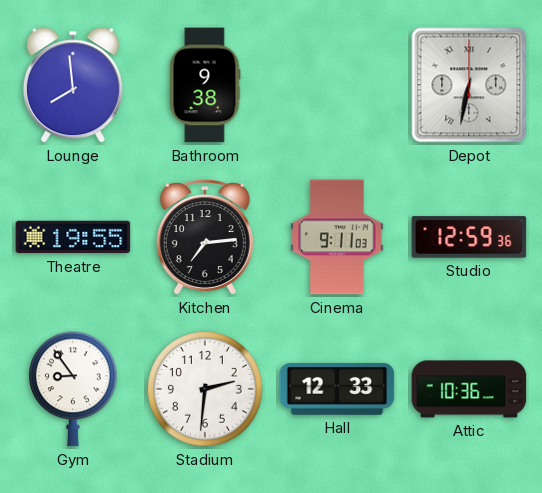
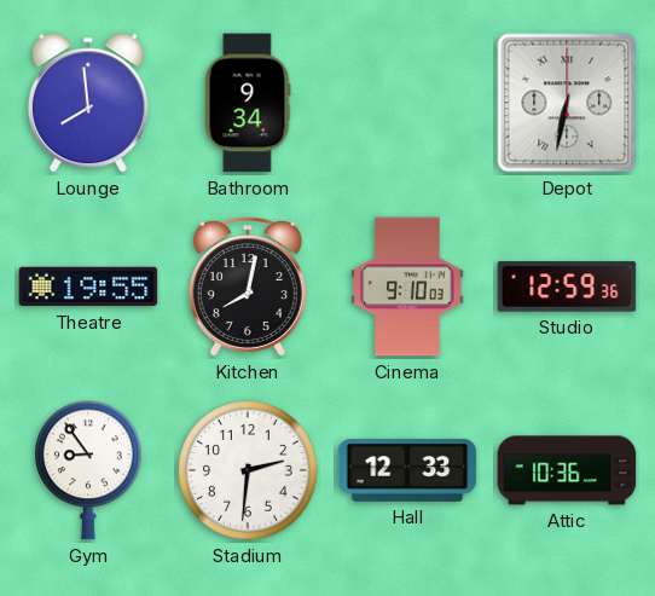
Bathroom: 9:38 -> 9:34
Kitchen: 7:14 -> 8:02
Cinema: 9:11 -> 9:10
